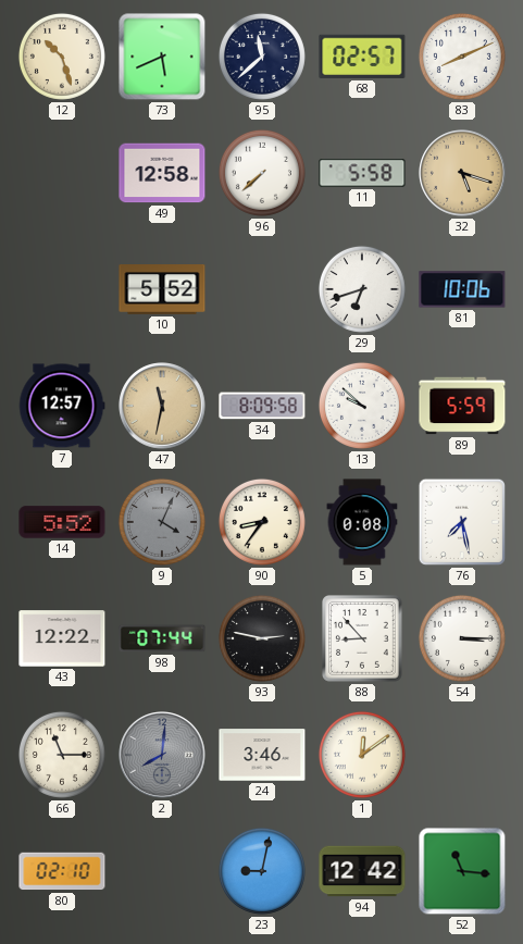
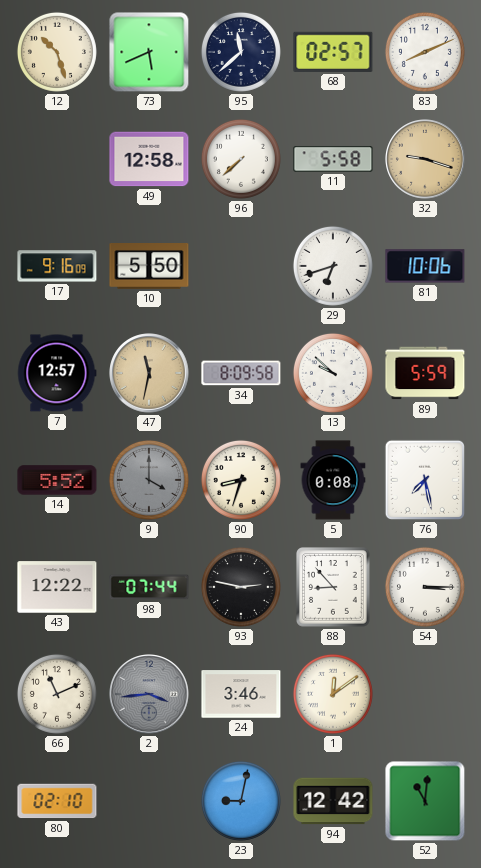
32: 5:18 -> 9:18
17: none -> 9:16
10: 5:52 -> 5:50
9: 4:04 -> 4:00
90: 8:36 -> 8:33
66: 11:15 -> 11:11
2: 8:01 -> 3:44
52: 11:16 -> 11:01
